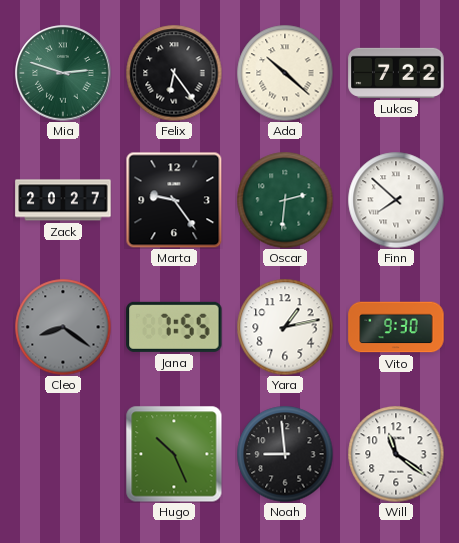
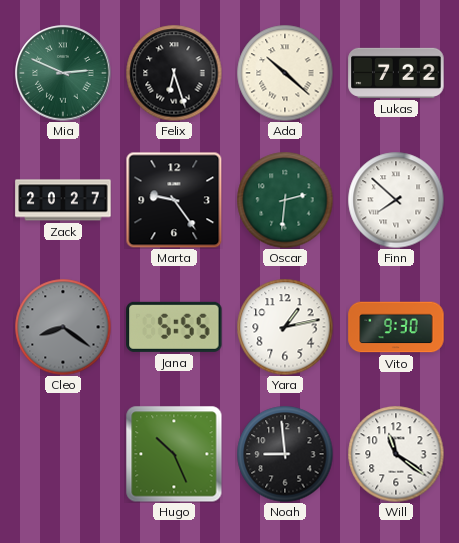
Mia: 2:48 -> 2:49
Felix: 6:24 -> 6:27
Jana: 7:55 -> 5:55
